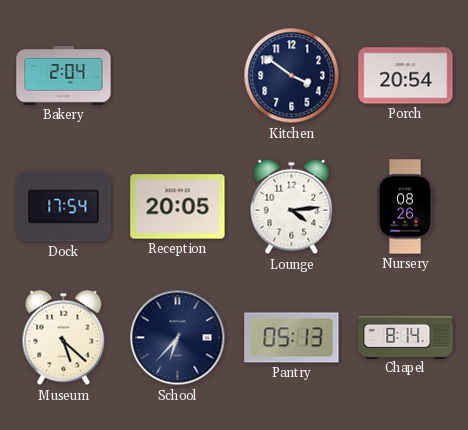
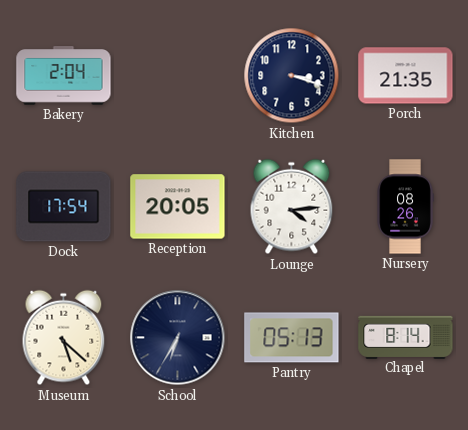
Kitchen: 3:51 -> 3:18
Porch: 20:54 -> 21:35
School: 6:37 -> 6:35
